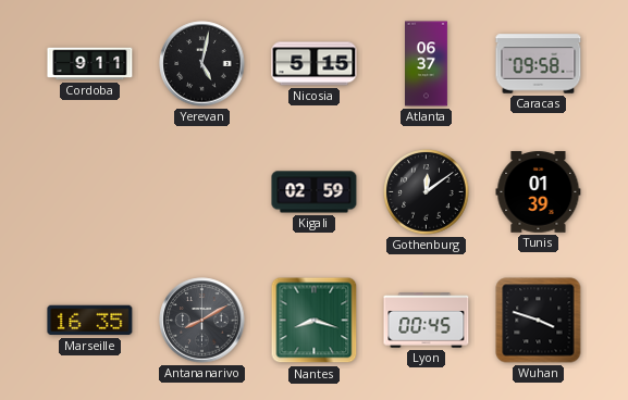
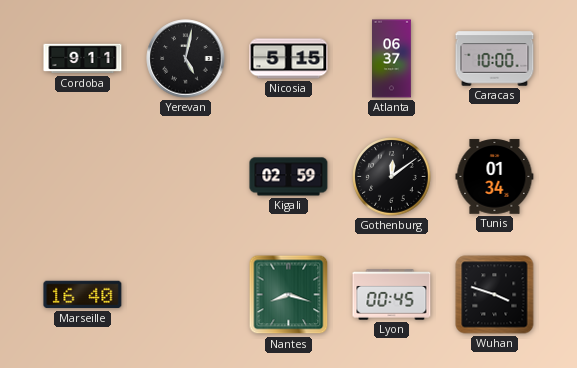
Caracas: 09:58 -> 10:00
Tunis: 01:39 -> 01:34
Marseille: 16:35 -> 16:40
Antananarivo: 8:10 -> none
